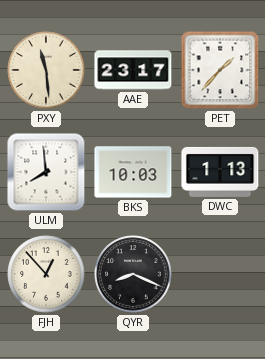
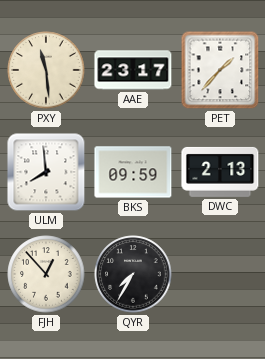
BKS: 10:03 -> 09:59
DWC: 1:13 -> 2:13
QYR: 8:19 -> 7:35
